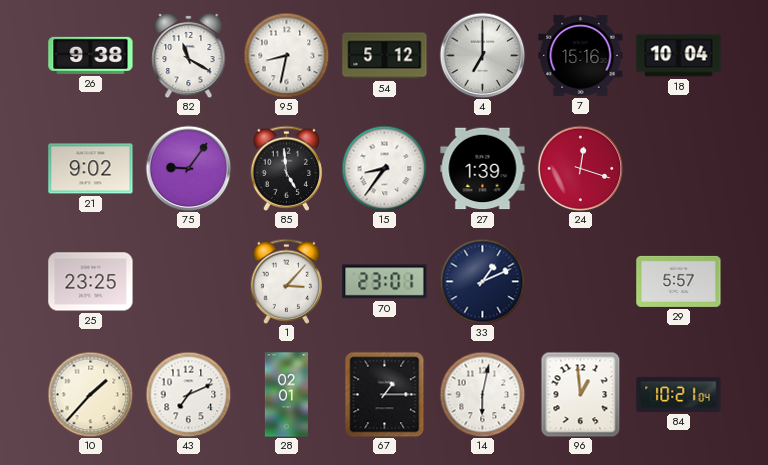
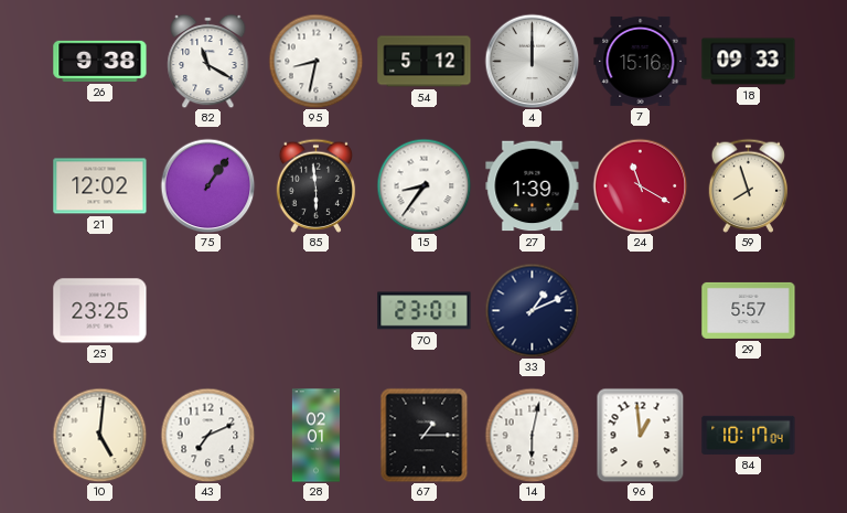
4: 7:00 -> 12:00
18: 10:04 -> 09:33
21: 9:02 -> 12:02
75: 9:06 -> 1:06
85: 4:59 -> 5:59
24: 12:18 -> 11:20
59: none -> 7:57
1: 3:07 -> none
10: 1:37 -> 5:01
84: 10:21 -> 10:17
